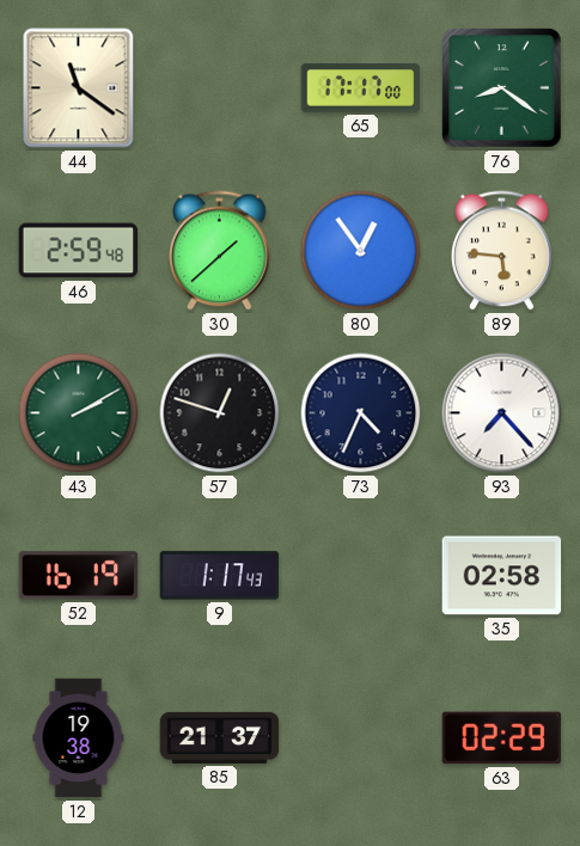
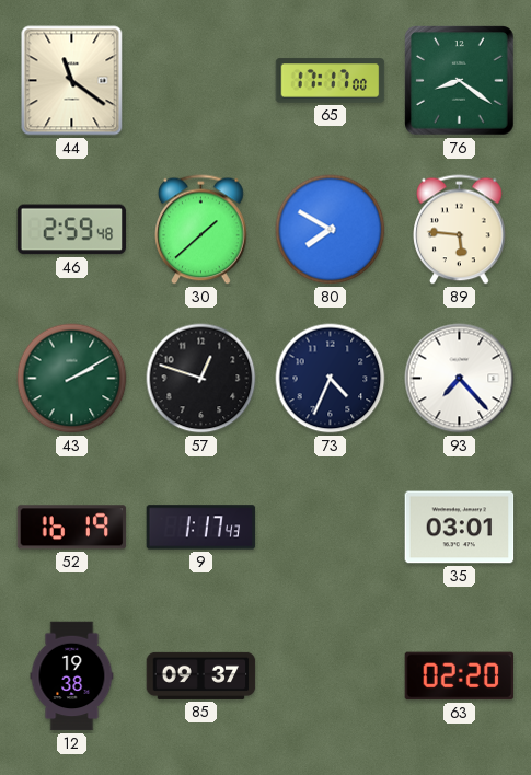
80: 12:54 -> 7:50
35: 02:58 -> 03:01
85: 21:37 -> 09:37
63: 02:29 -> 02:20
